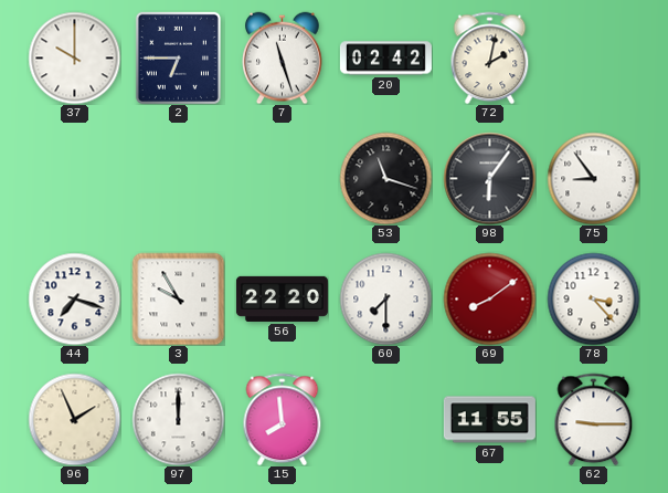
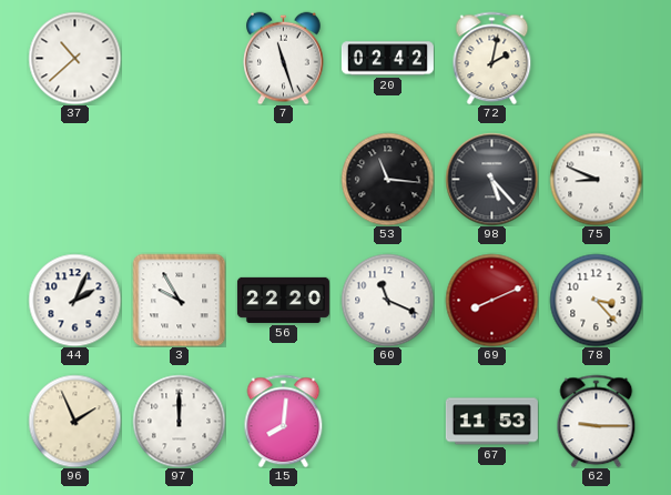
37: 10:00 -> 10:38
2: 6:45 -> none
53: 11:18 -> 11:16
98: 6:06 -> 5:23
75: 8:54 -> 8:49
44: 7:18 -> 2:04
60: 7:30 -> 11:19
69: 8:09 -> 8:11
15: 7:59 -> 8:01
67: 11:55 -> 11:53
